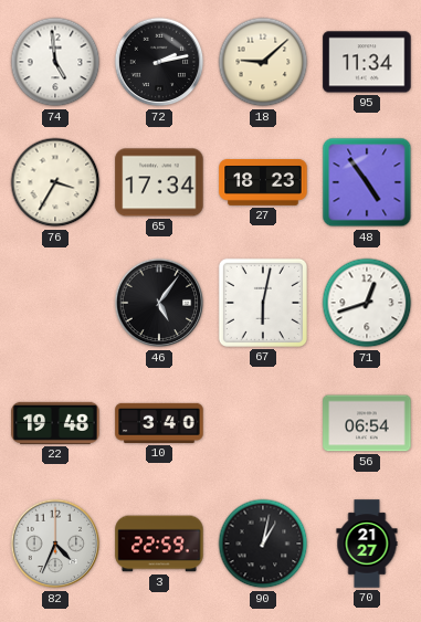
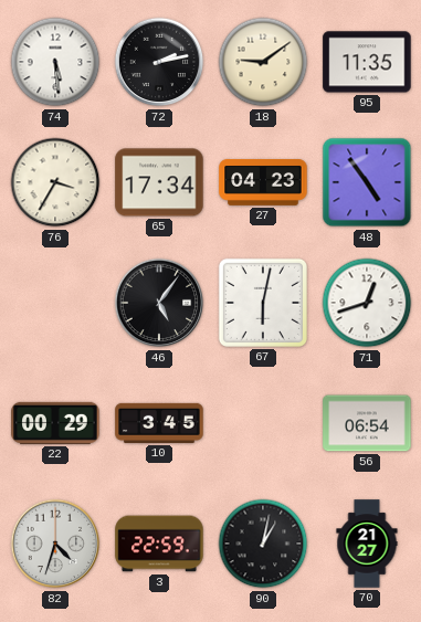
74: 4:59 -> 5:29
18: 9:08 -> 9:09
95: 11:34 -> 11:35
27: 18:23 -> 04:23
22: 19:48 -> 00:29
10: 3:40 -> 3:45
82: 4:34 -> 4:33
